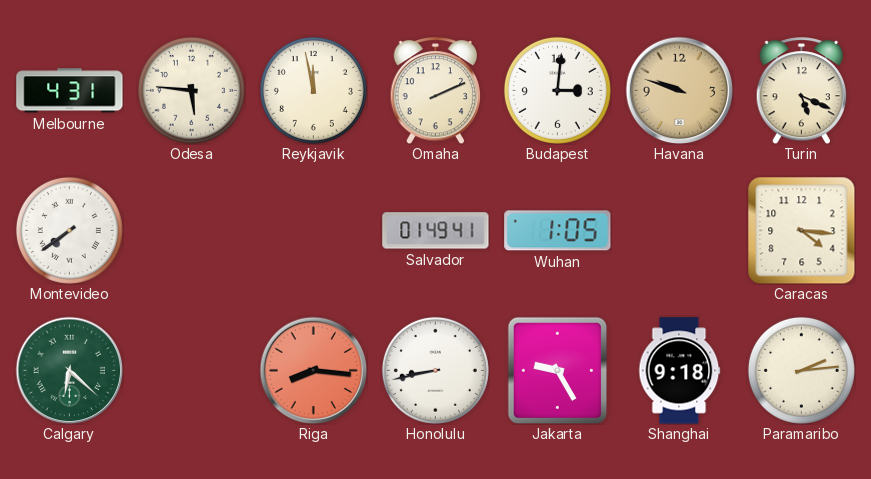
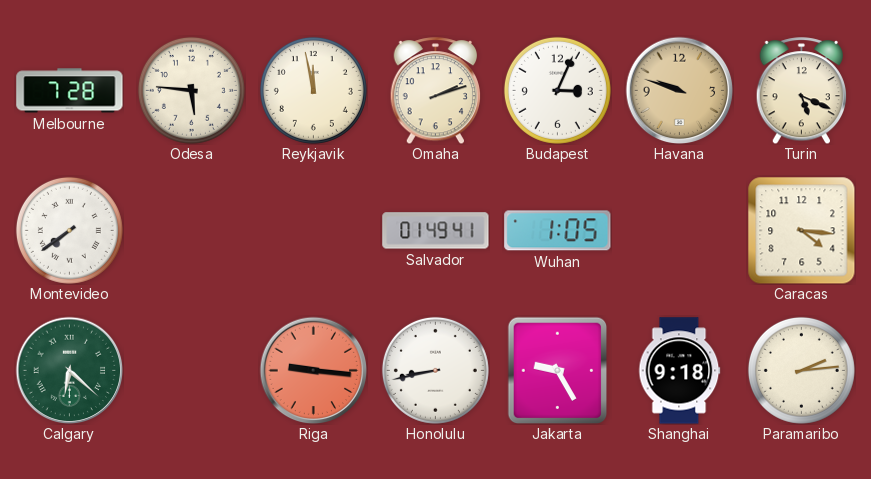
Melbourne: 4:31 -> 7:28
Omaha: 2:11 -> 2:12
Budapest: 3:01 -> 3:04
Riga: 8:16 -> 9:16
